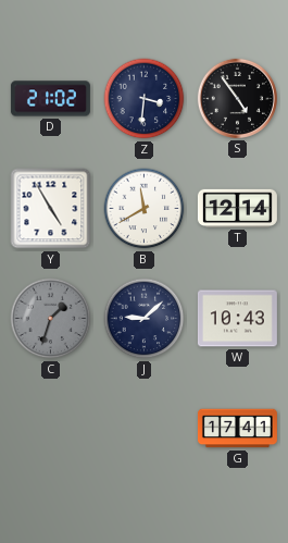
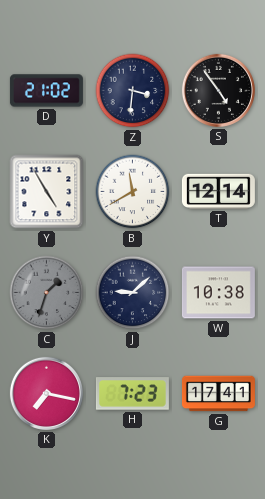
W: 10:43 -> 10:38
K: none -> 7:17
H: none -> 7:23
